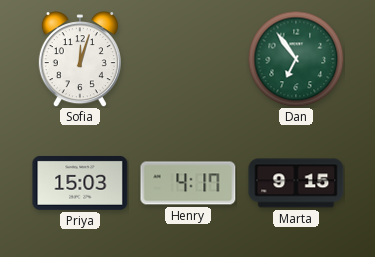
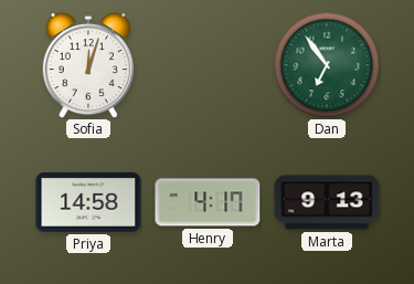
Priya: 15:03 -> 14:58
Marta: 9:15 -> 9:13
